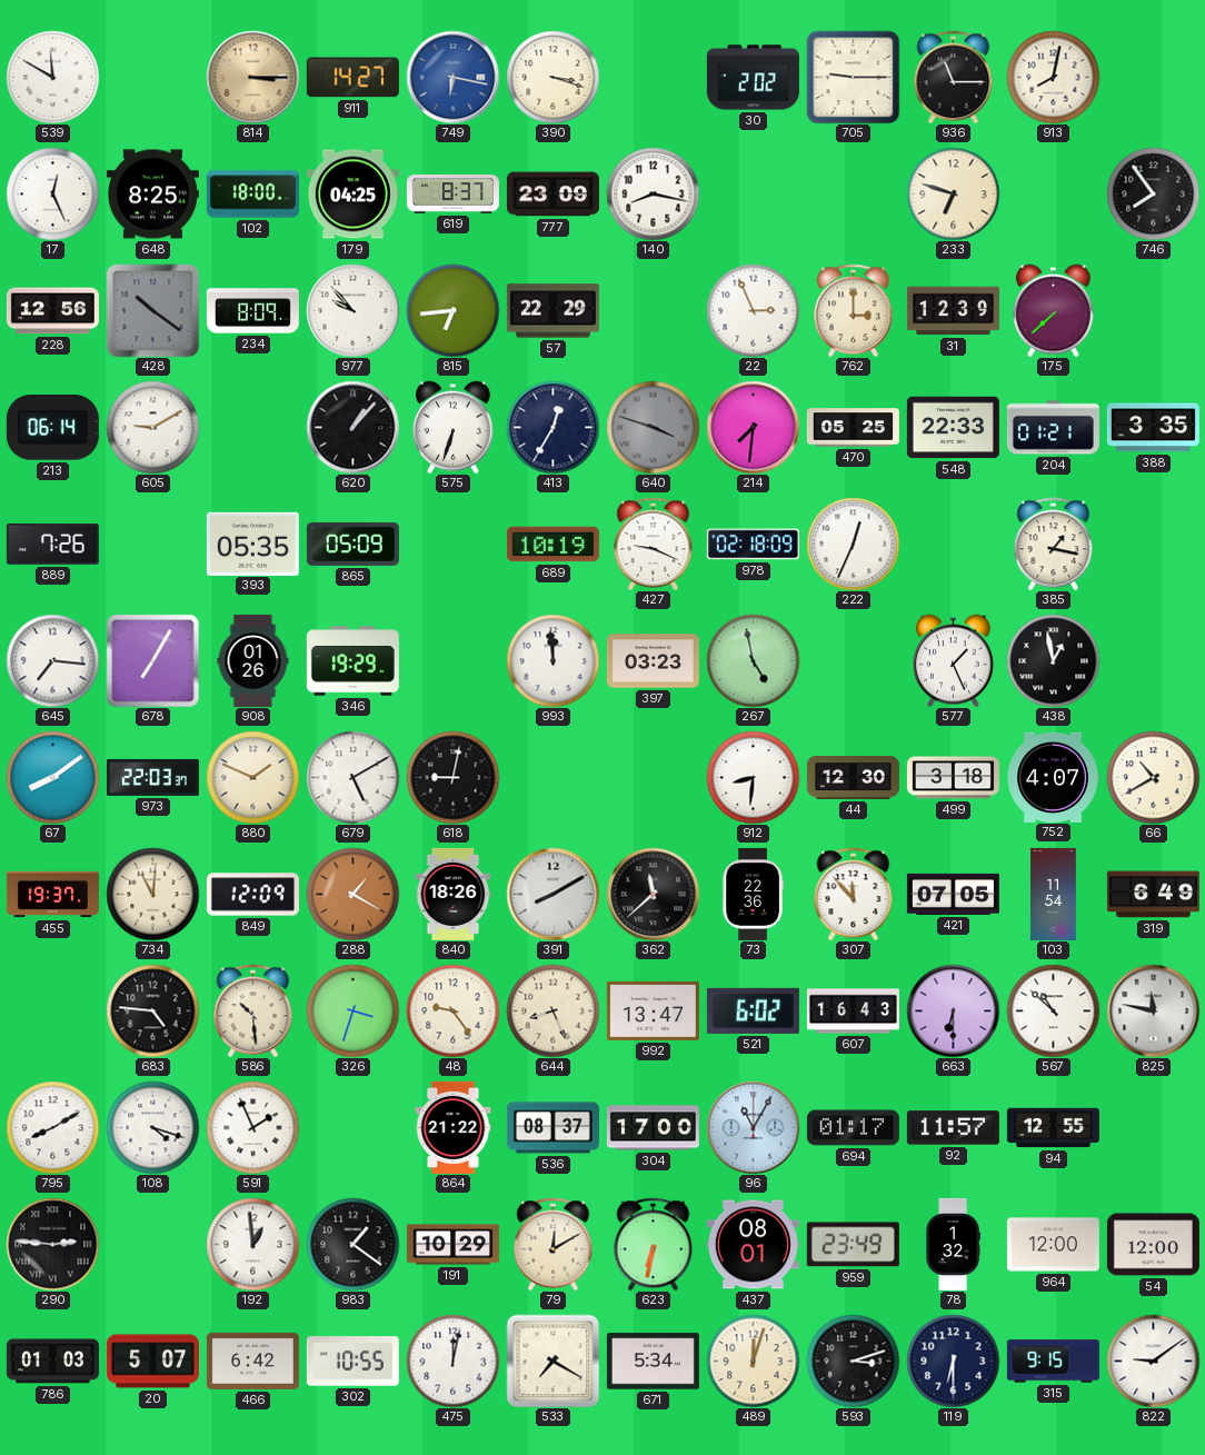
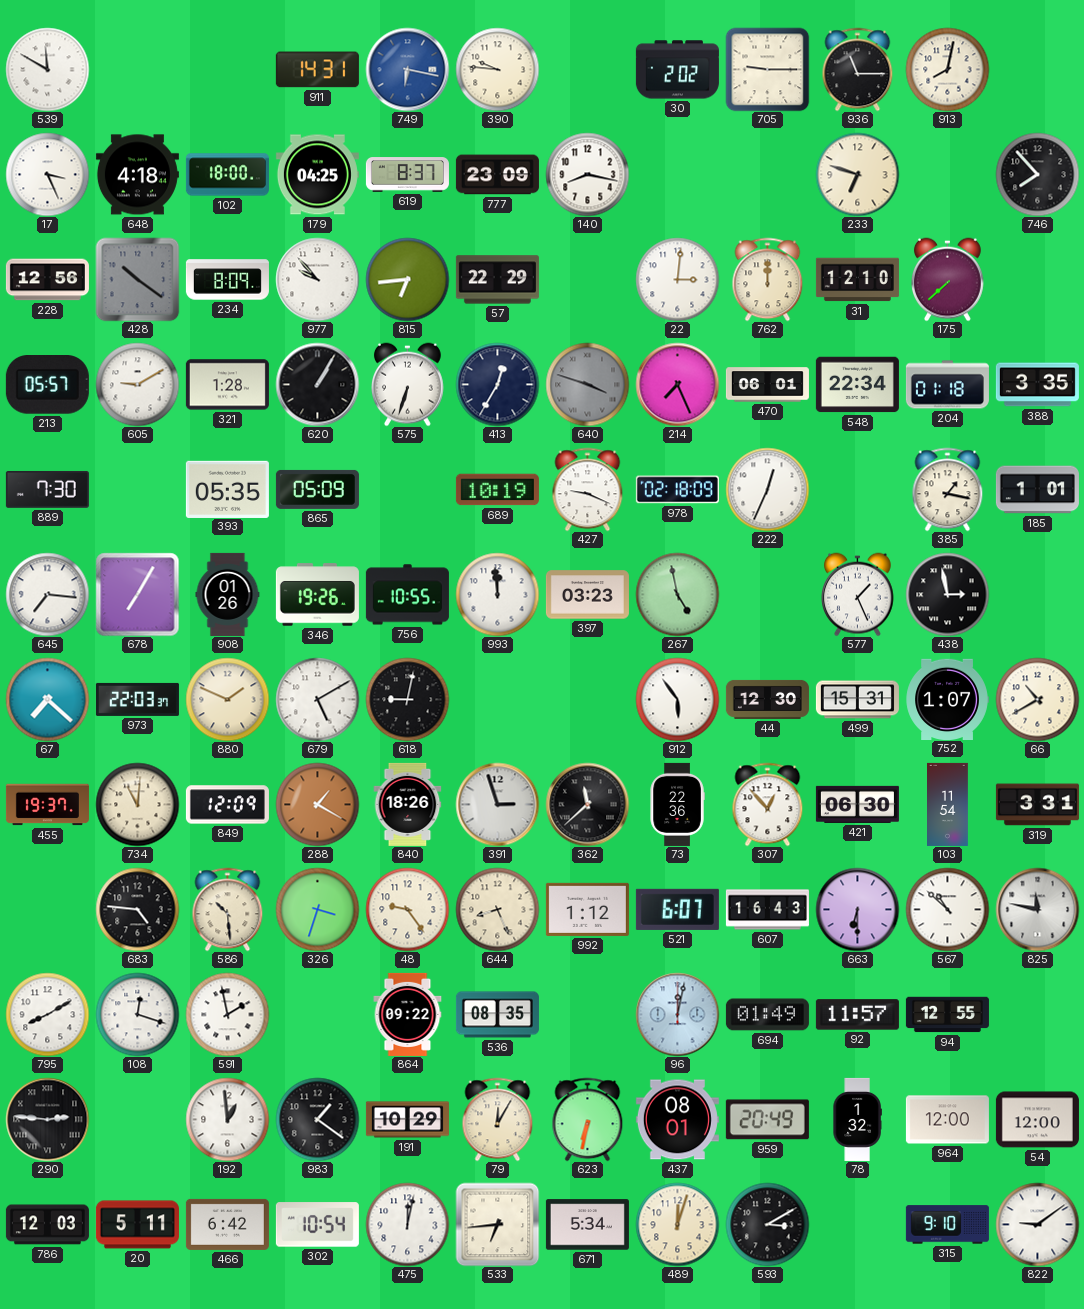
814: 3:15 -> none
911: 14:27 -> 14:31
390: 3:18 -> 9:46
17: 12:26 -> 3:26
648: 8:25 -> 4:18
746: 7:54 -> 7:53
22: 2:56 -> 3:01
762: 3:00 -> 12:00
31: 12:39 -> 12:10
213: 06:14 -> 05:57
321: none -> 1:28
620: 1:07 -> 1:05
214: 7:31 -> 7:26
470: 05:25 -> 06:01
548: 22:33 -> 22:34
204: 01:21 -> 01:18
889: 7:26 -> 7:30
185: none -> 1:01
346: 19:29 -> 19:26
756: none -> 10:55
438: 12:58 -> 2:58
67: 8:09 -> 7:22
912: 8:31 -> 5:54
499: 3:18 -> 15:31
752: 4:07 -> 1:07
391: 8:10 -> 2:57
307: 11:53 -> 12:53
421: 07:05 -> 06:30
319: 6:49 -> 3:31
992: 13:47 -> 1:12
521: 6:02 -> 6:07
108: 4:18 -> 12:18
591: 1:56 -> 1:58
864: 21:22 -> 09:22
536: 08:37 -> 08:35
304: 17:00 -> none
96: 11:05 -> 12:02
694: 01:17 -> 01:49
79: 12:10 -> 12:05
959: 23:49 -> 20:49
786: 01:03 -> 12:03
20: 5:07 -> 5:11
302: 10:55 -> 10:54
533: 7:20 -> 6:44
593: 3:12 -> 3:10
119: 6:30 -> none
315: 9:15 -> 9:10
